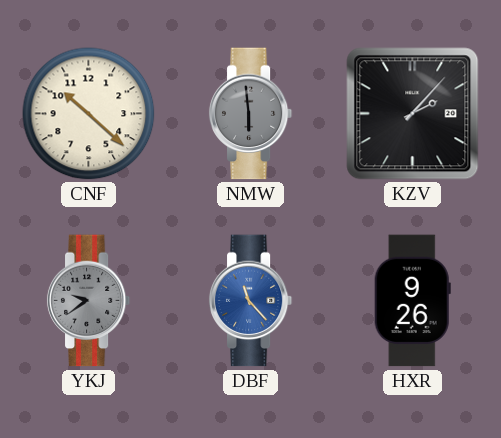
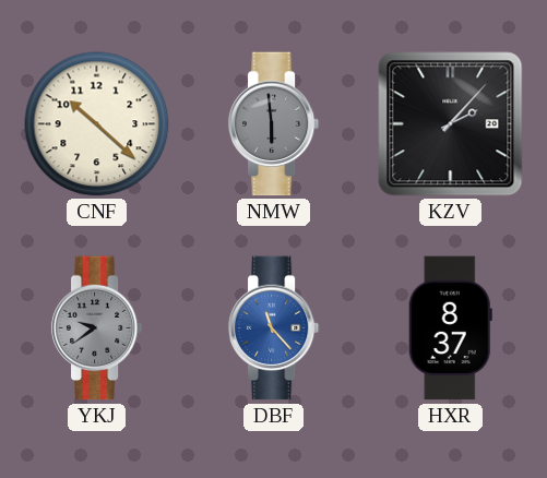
HXR: 9:26 -> 8:37
